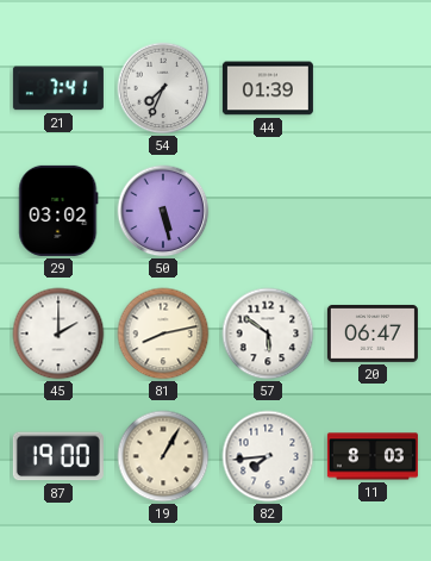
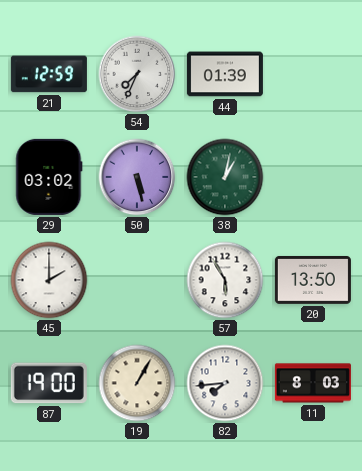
21: 7:41 -> 12:59
38: none -> 1:02
81: 8:13 -> none
57: 5:51 -> 5:55
20: 06:47 -> 13:50
